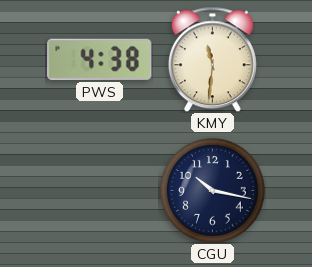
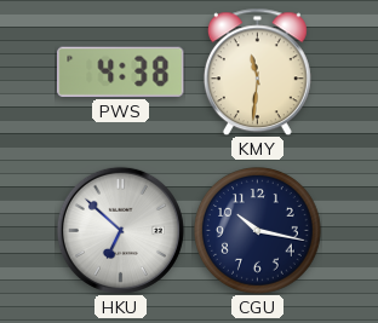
HKU: none -> 6:52
